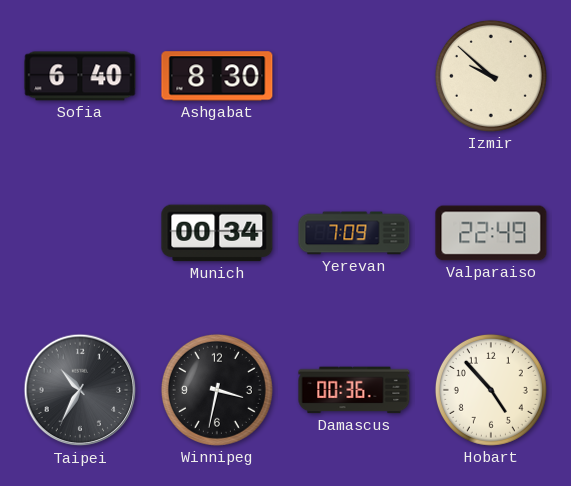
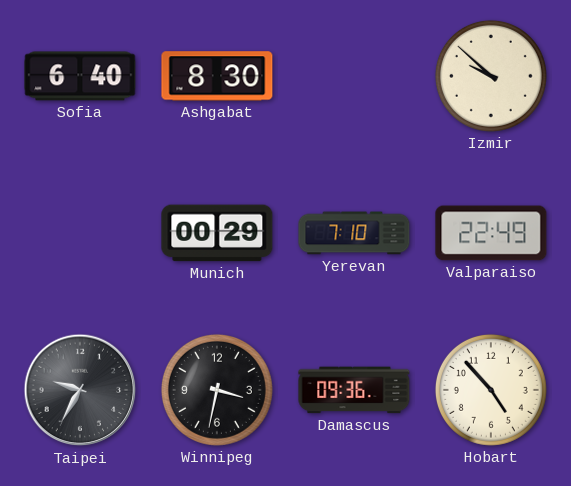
Munich: 00:34 -> 00:29
Yerevan: 7:09 -> 7:10
Taipei: 10:35 -> 9:35
Damascus: 00:36 -> 09:36
